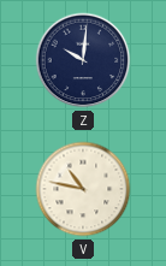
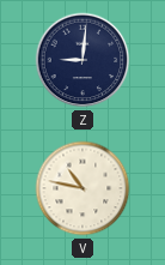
Z: 10:01 -> 9:01
